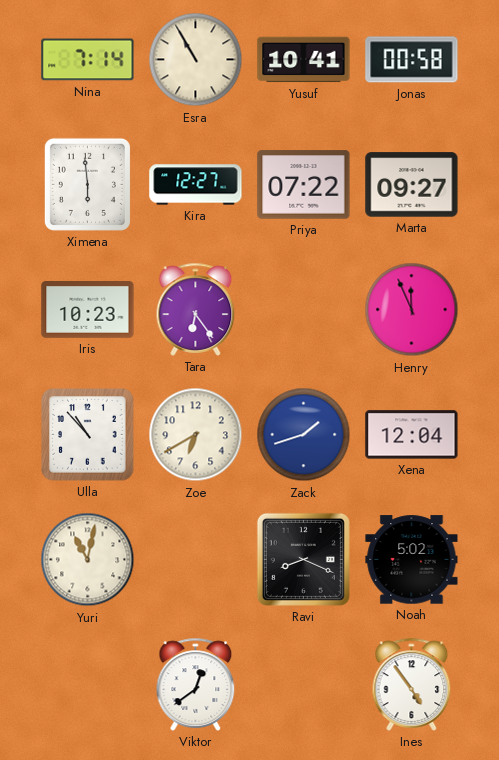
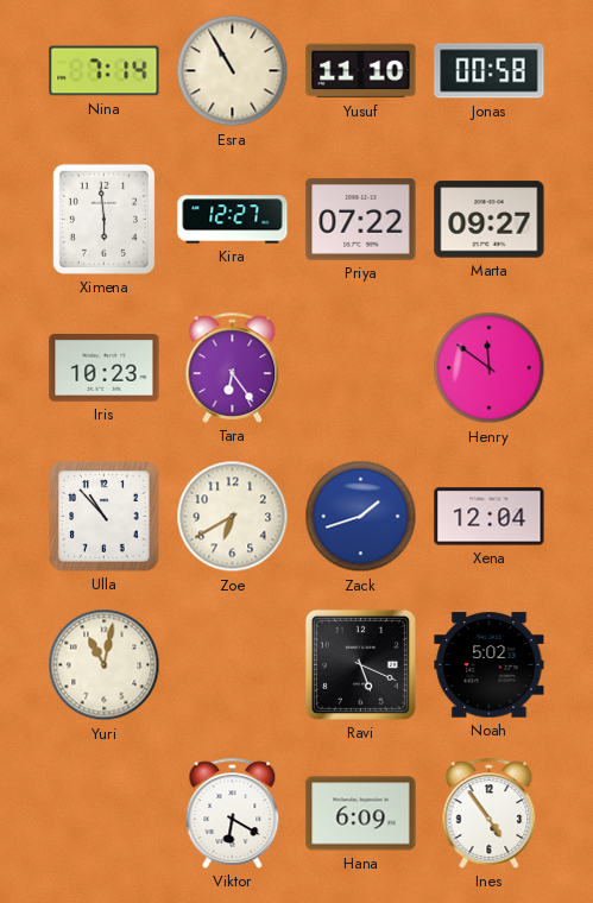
Yusuf: 10:41 -> 11:10
Henry: 11:56 -> 11:51
Ravi: 8:19 -> 5:19
Viktor: 12:39 -> 6:20
Hana: none -> 6:09
